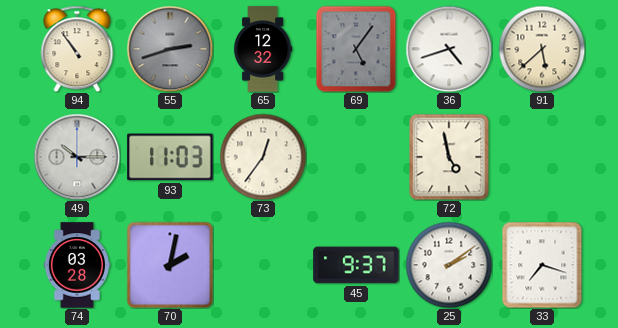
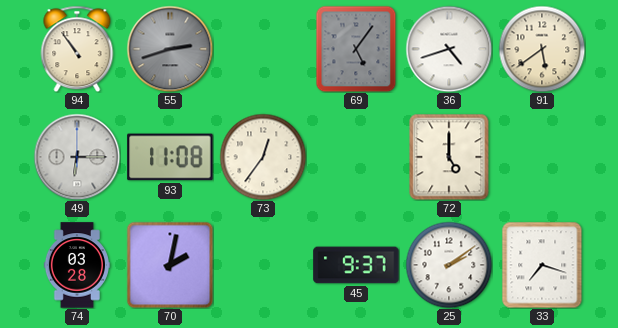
65: 12:32 -> none
91: 5:38 -> 5:39
49: 10:15 -> 6:15
93: 11:03 -> 11:08
72: 4:58 -> 5:00
